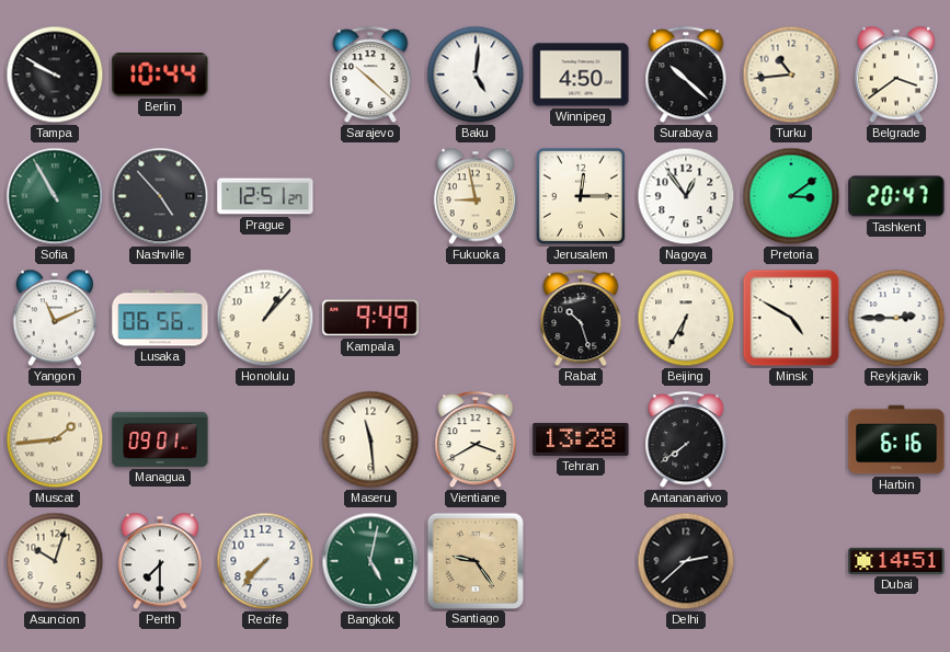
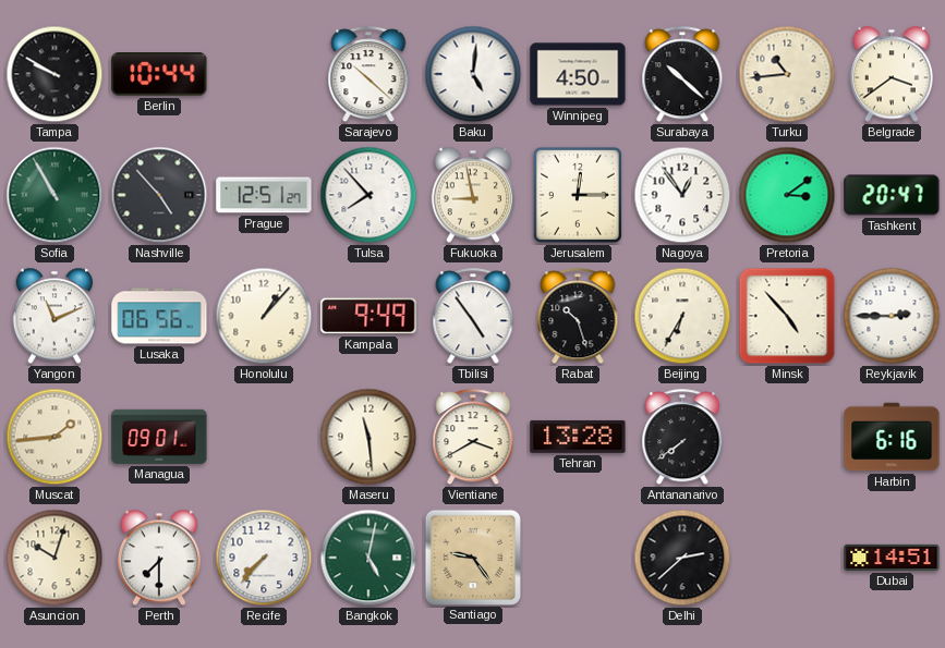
Tulsa: none -> 7:53
Tbilisi: none -> 4:54
Minsk: 4:50 -> 4:53
